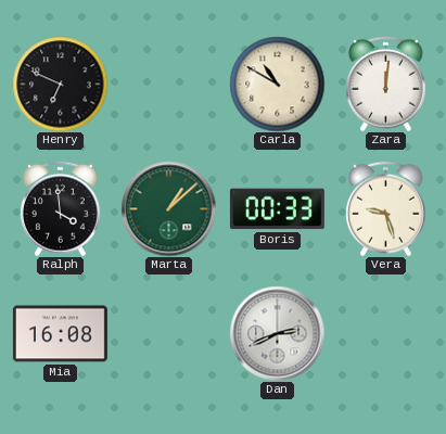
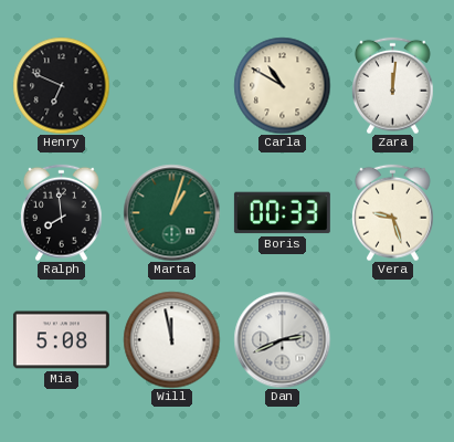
Ralph: 3:59 -> 7:59
Marta: 1:08 -> 1:03
Mia: 16:08 -> 5:08
Will: none -> 11:58
